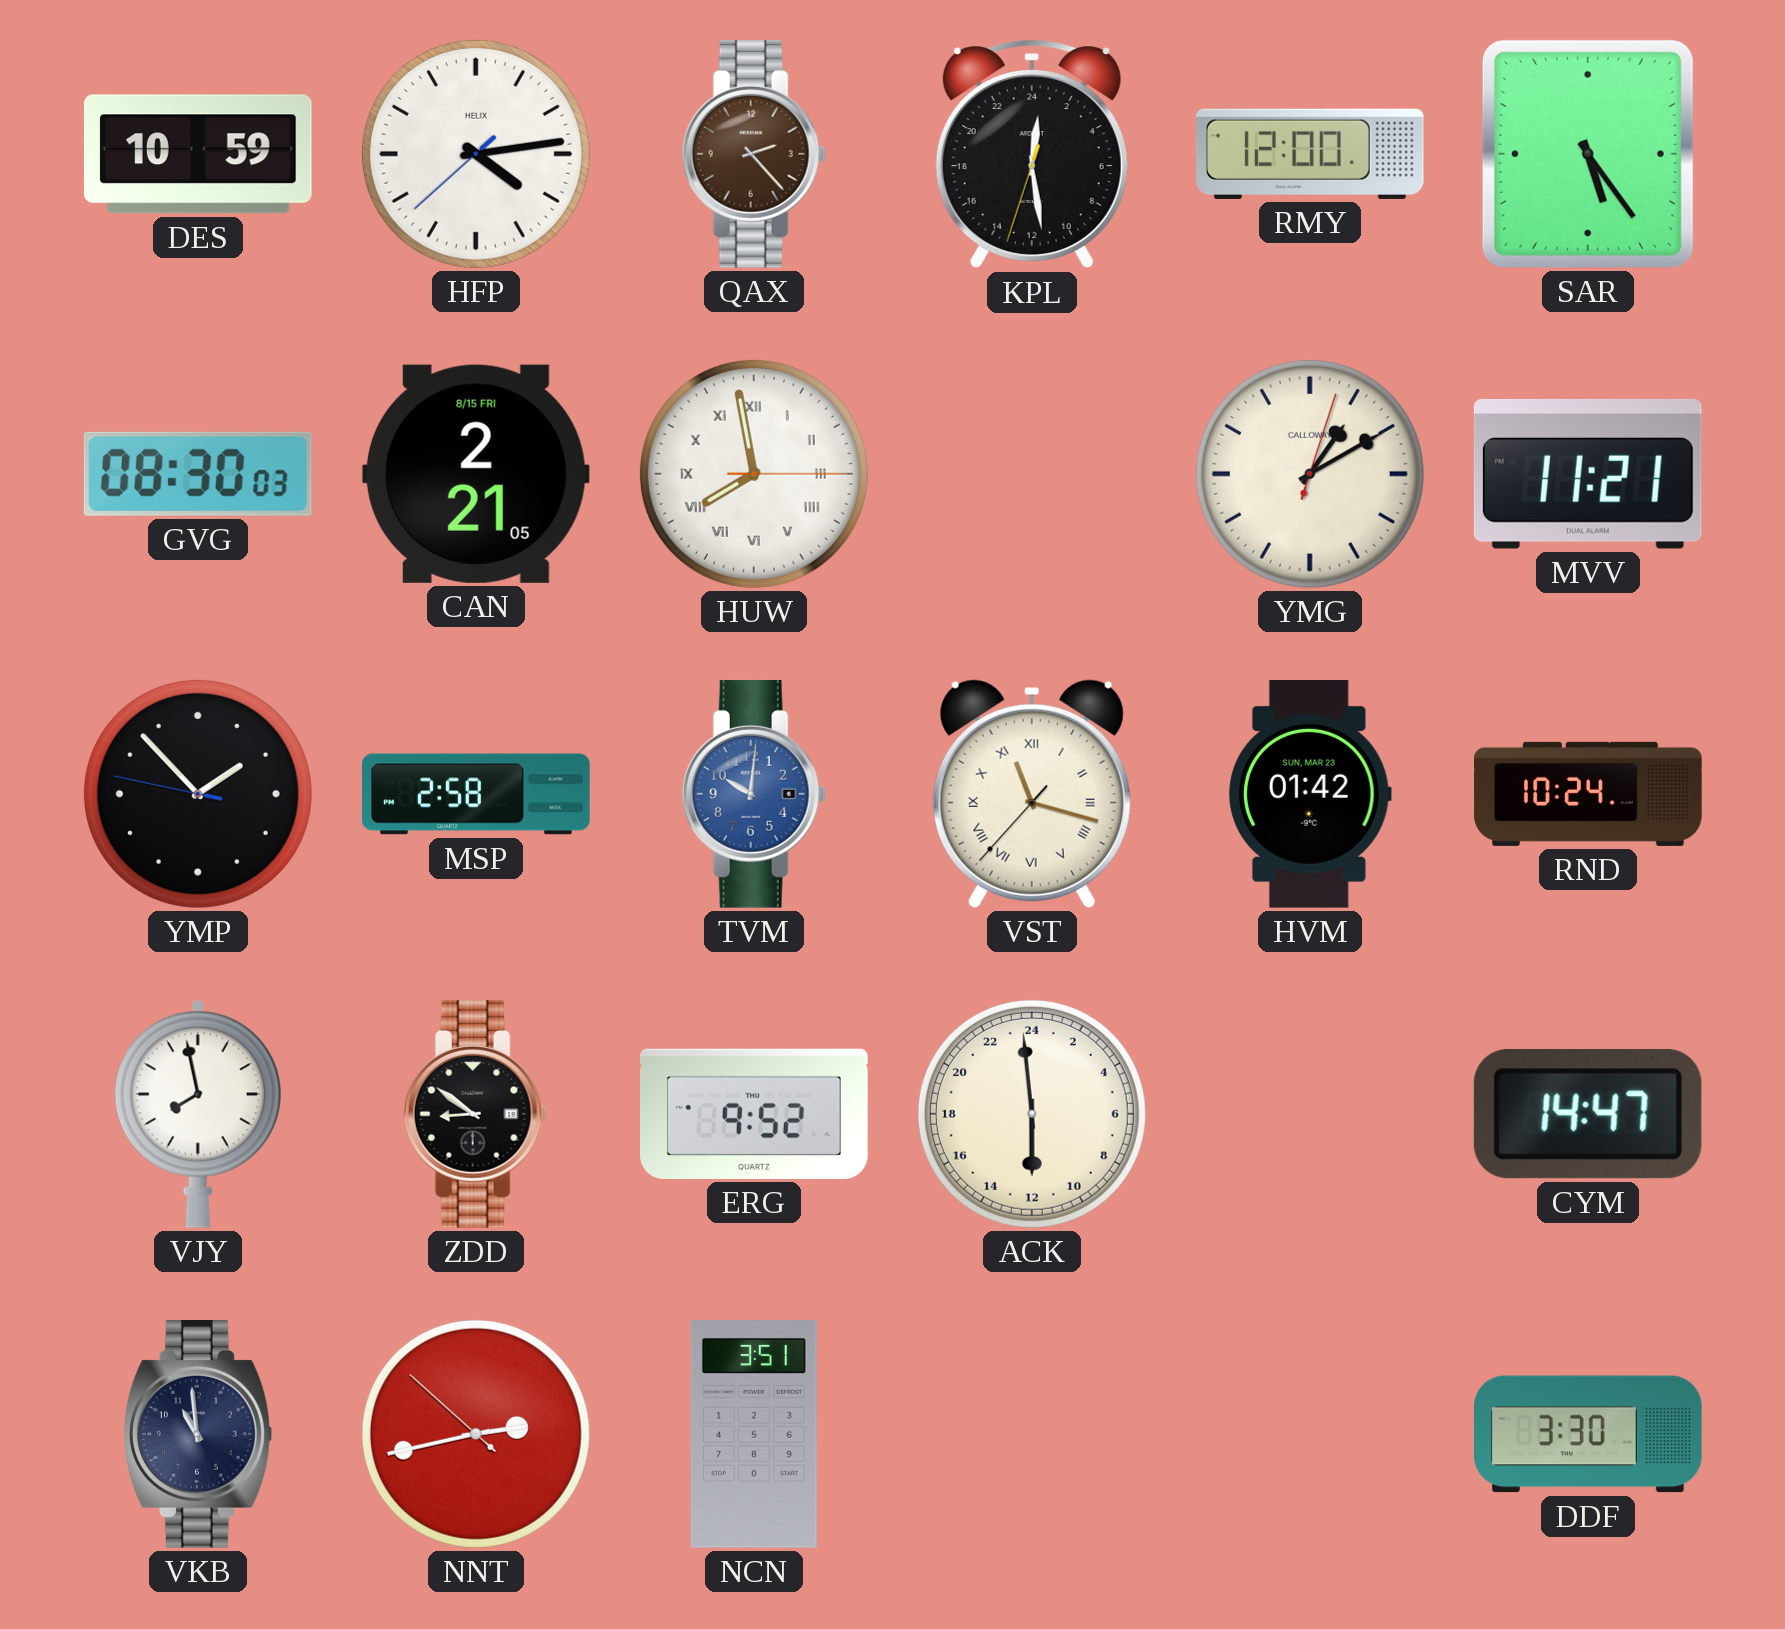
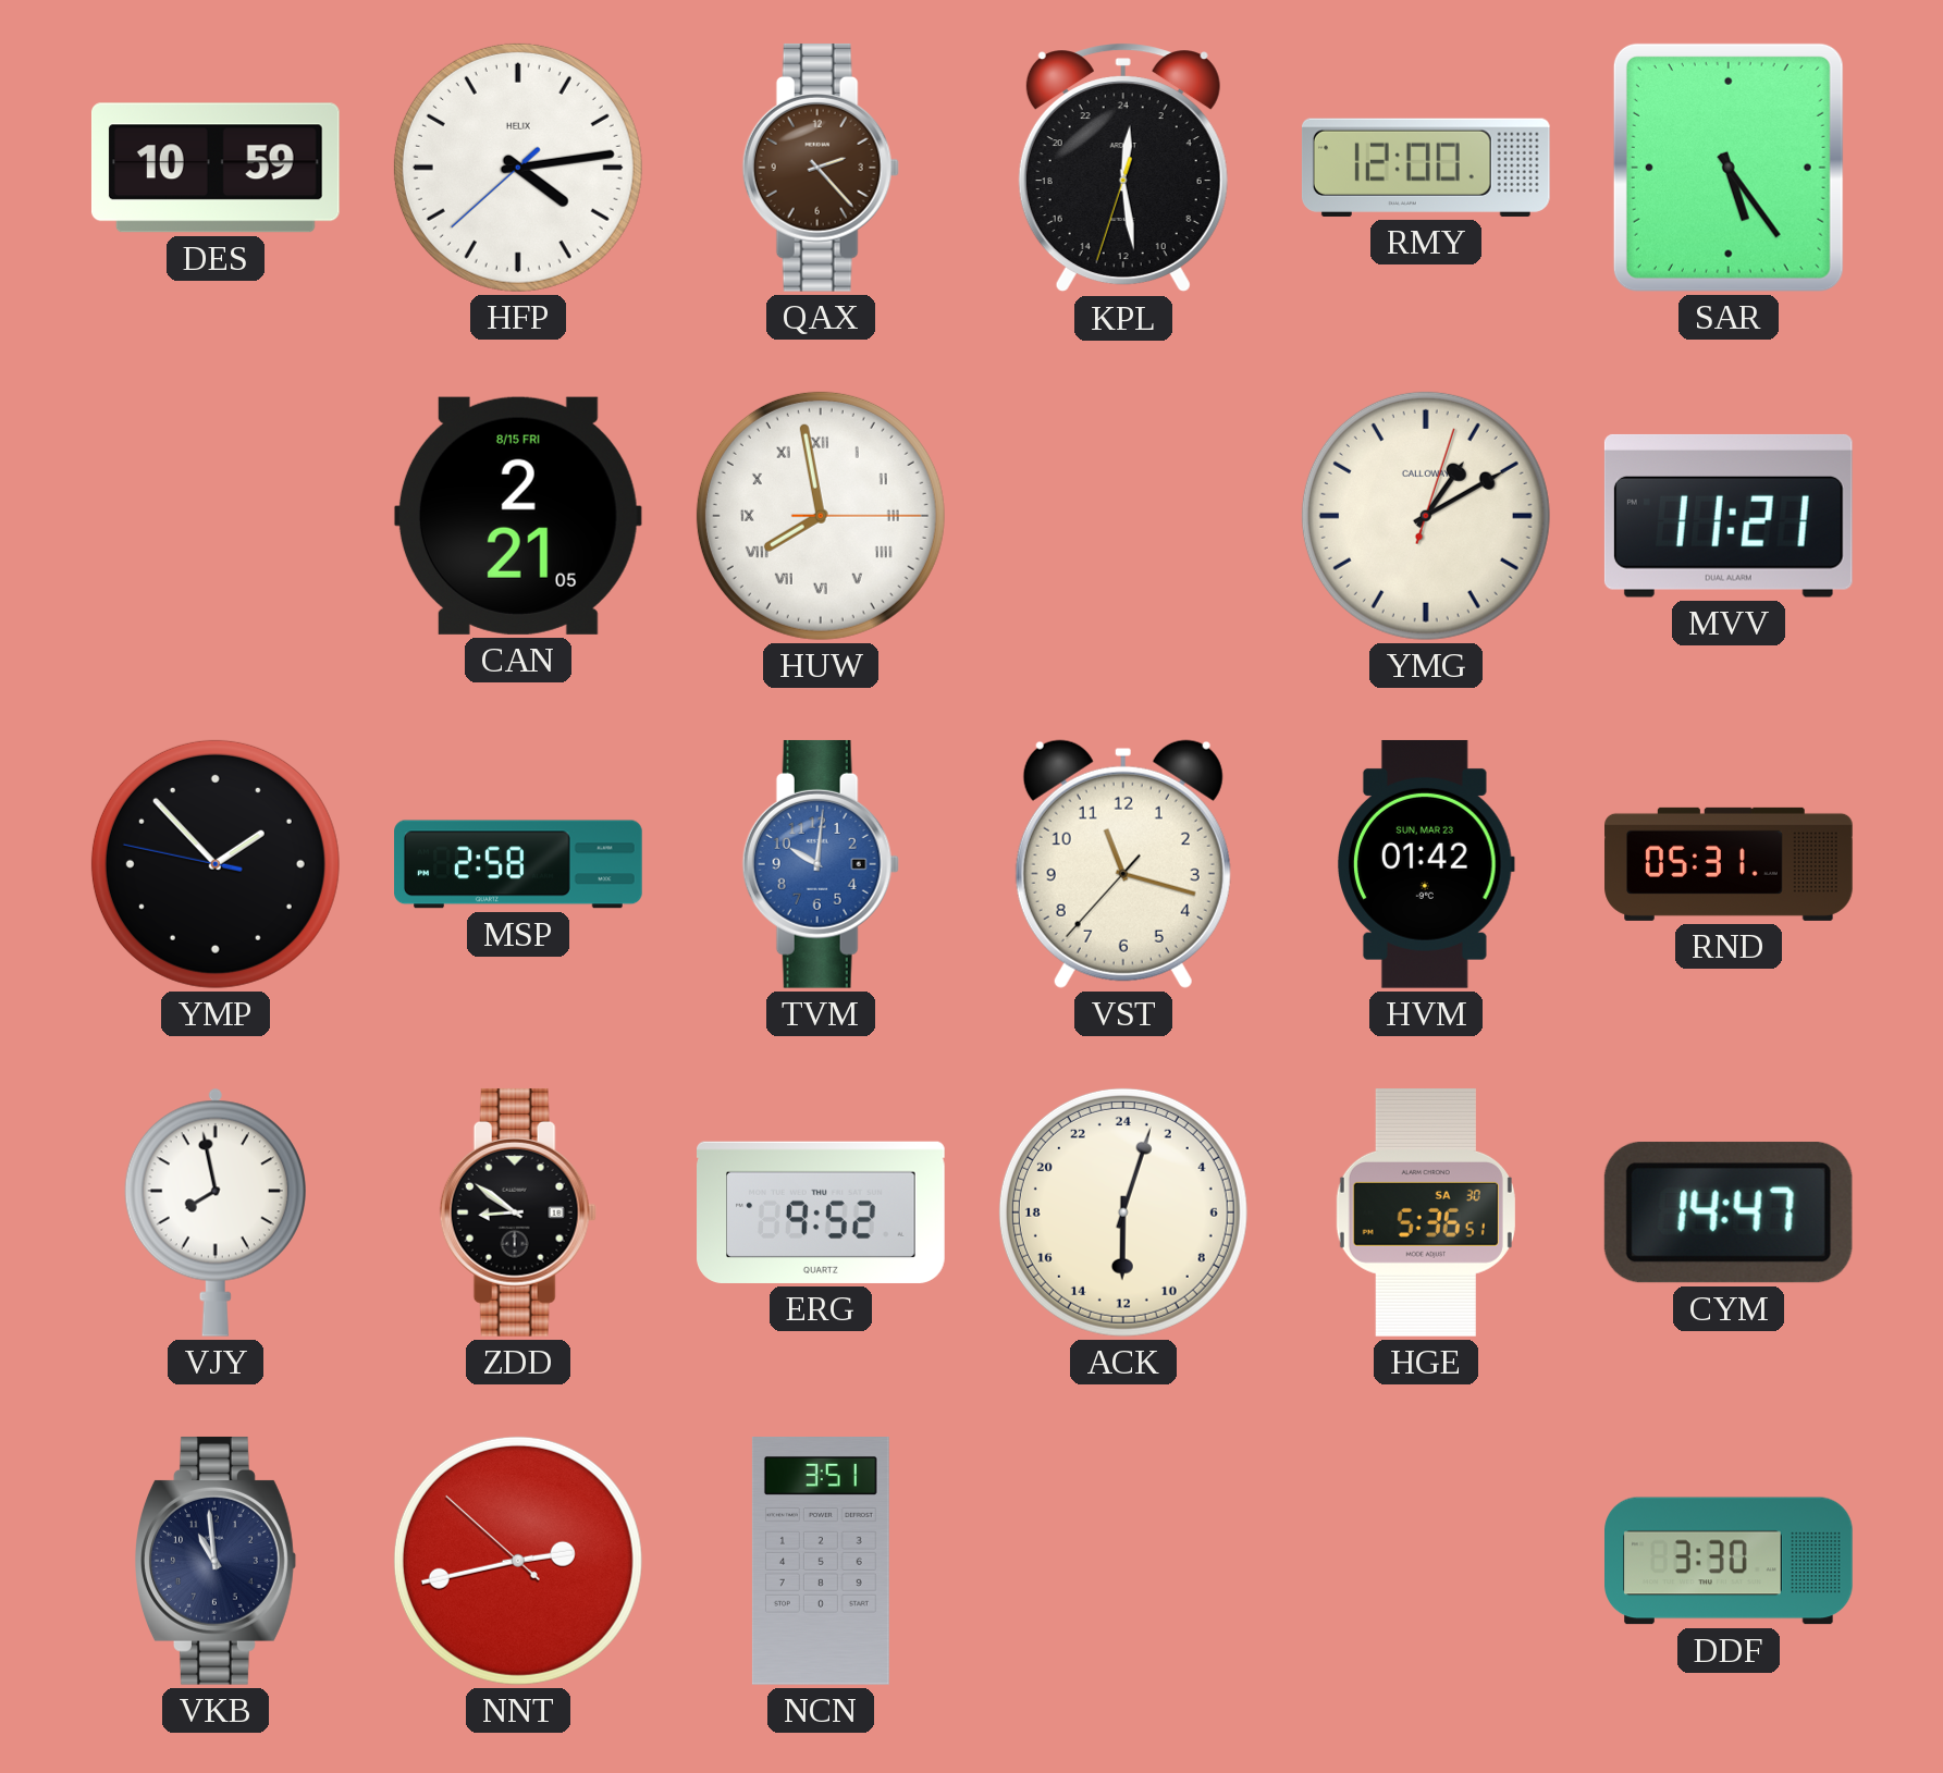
GVG: 08:30 -> none
VST numerals: Roman -> Arabic
RND: 10:24 -> 05:31
ACK: 11:59 -> 12:03
HGE: none -> 5:36
